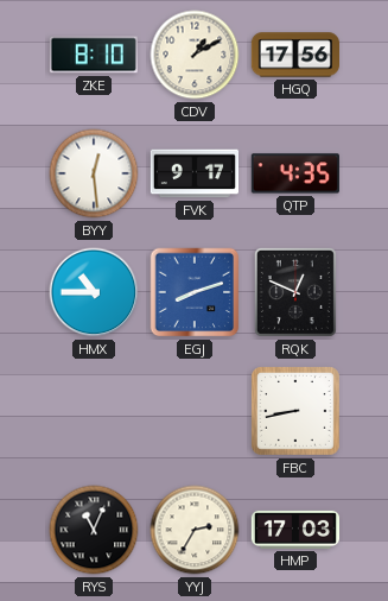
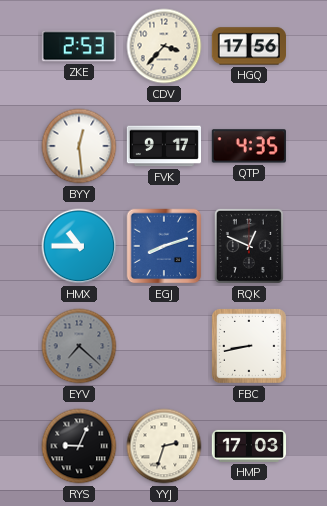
ZKE: 8:10 -> 2:53
CDV: 1:10 -> 3:37
EYV: none -> 7:22
RYS: 11:04 -> 9:04
YYJ: 2:35 -> 2:33
